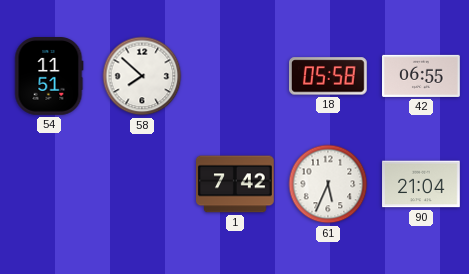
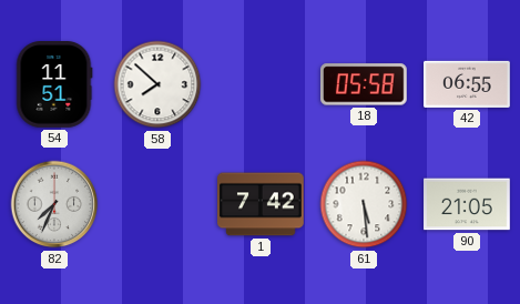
82: none -> 7:34
61: 5:34 -> 5:29
90: 21:04 -> 21:05
